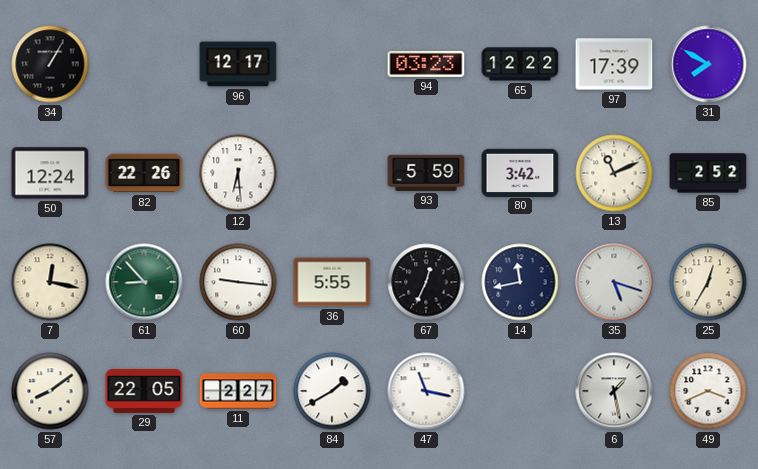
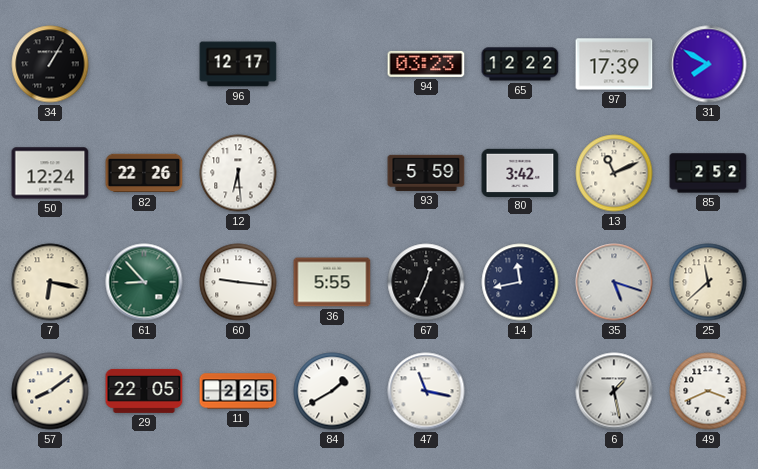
7: 12:17 -> 6:17
25: 12:35 -> 11:38
11: 2:27 -> 2:25
